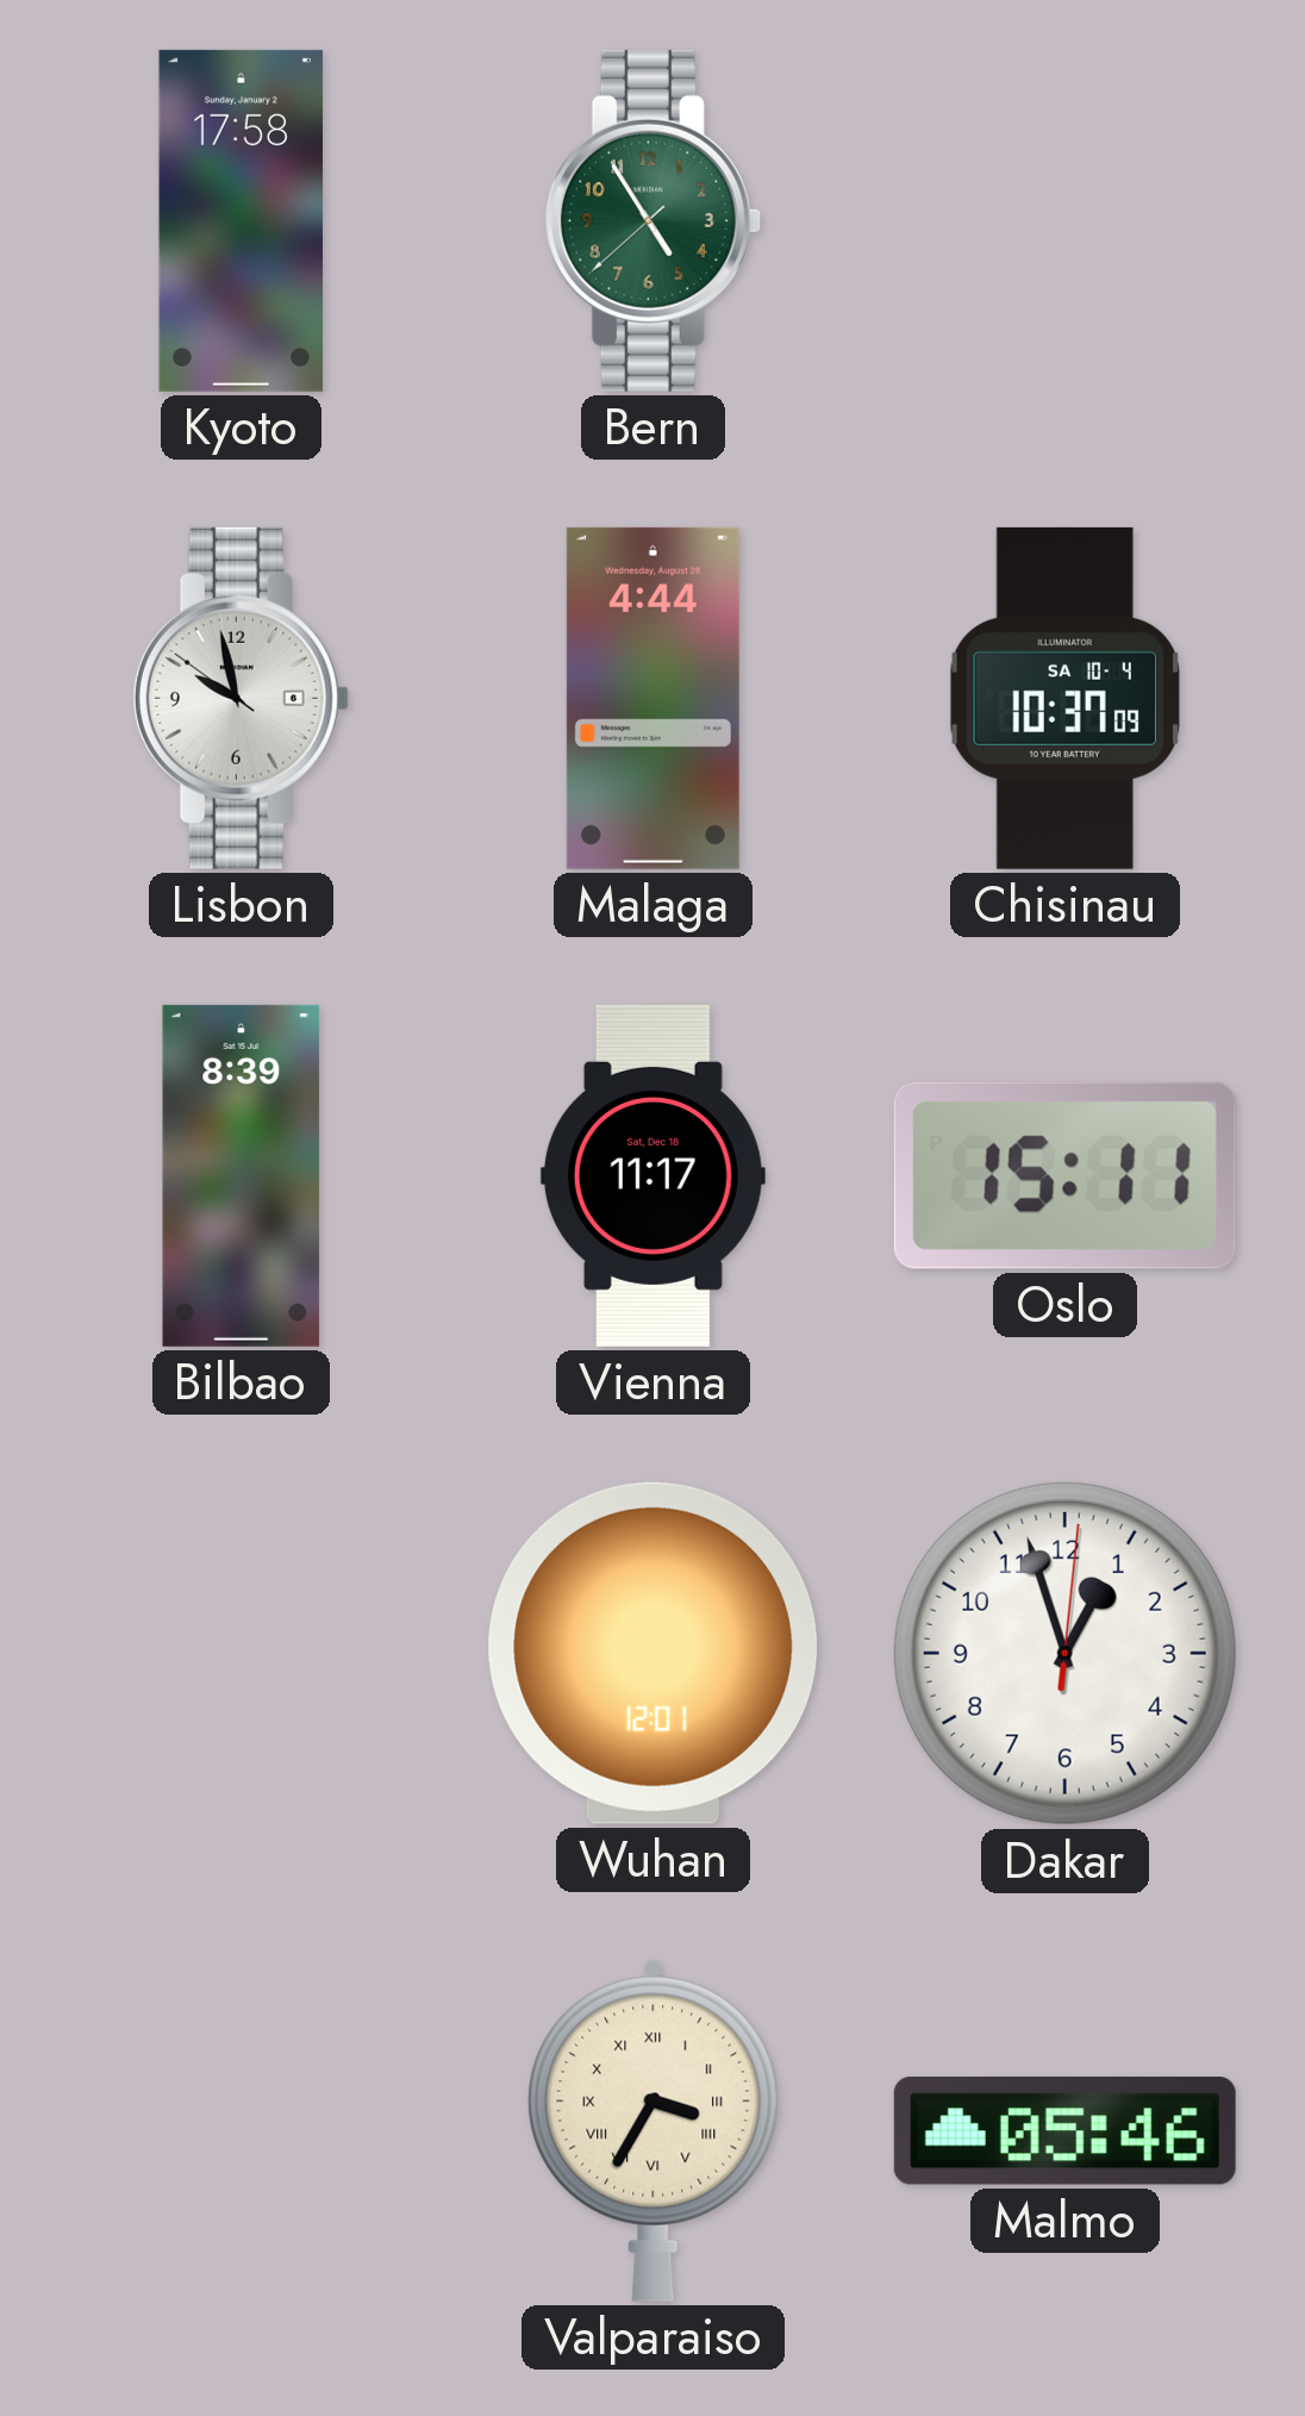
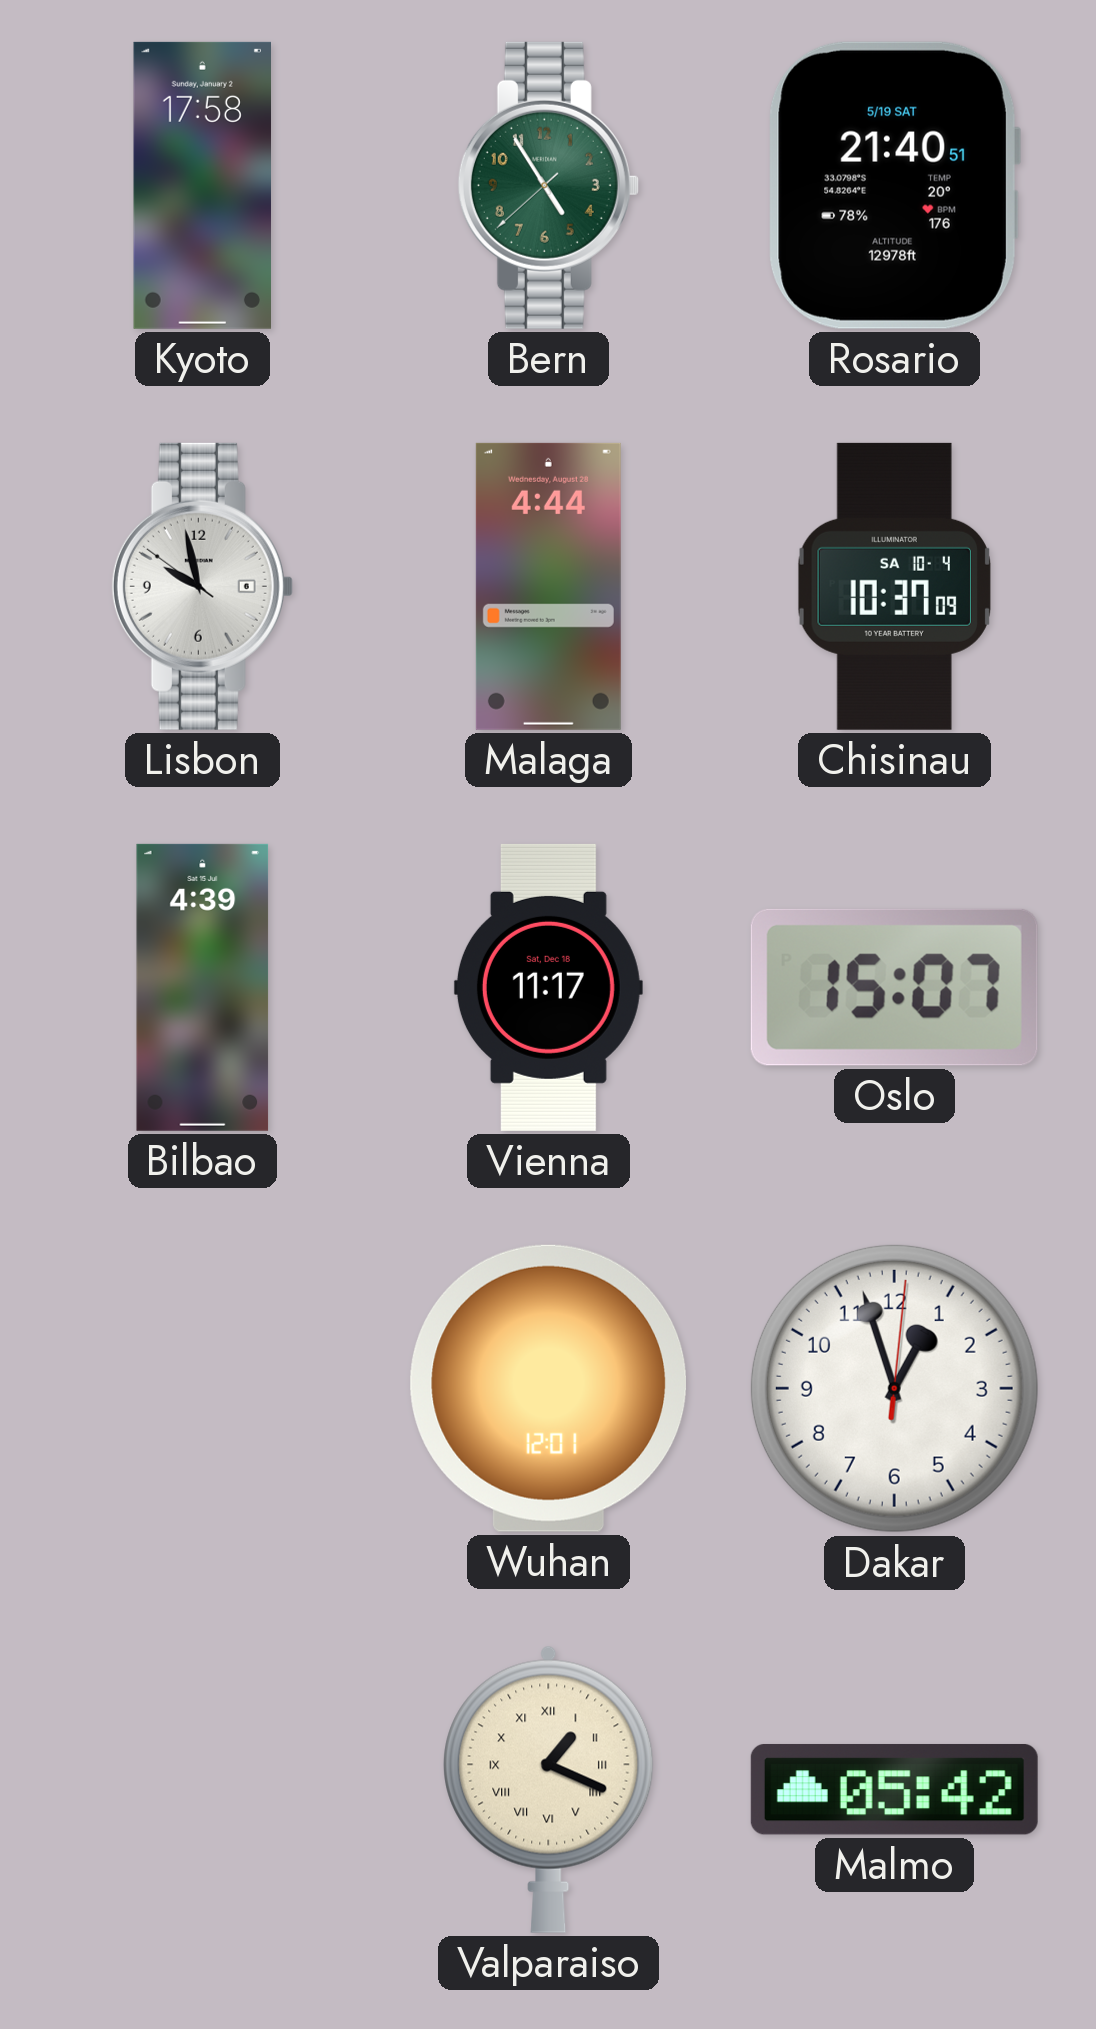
Rosario: none -> 21:40
Bilbao: 8:39 -> 4:39
Oslo: 15:11 -> 15:07
Valparaiso: 3:35 -> 1:19
Malmo: 05:46 -> 05:42
